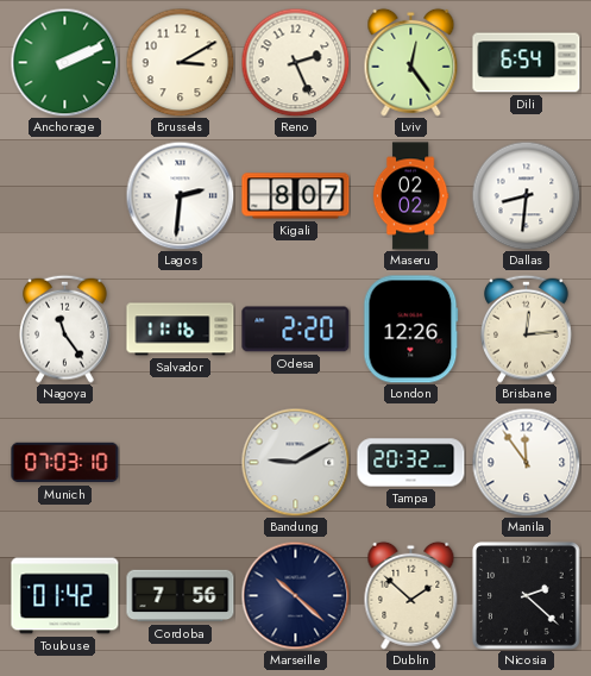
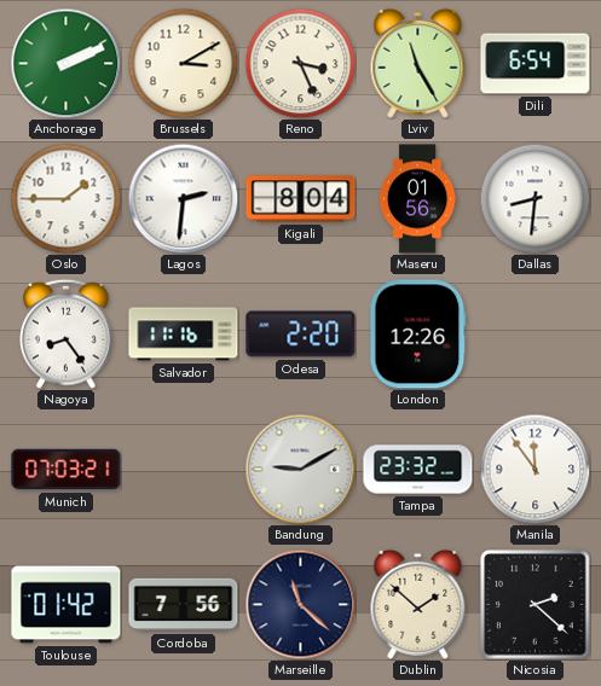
Reno: 2:26 -> 3:26
Lviv: 12:24 -> 11:25
Oslo: none -> 1:45
Kigali: 8:07 -> 8:04
Maseru: 02:02 -> 01:56
Nagoya: 11:24 -> 8:24
Brisbane: 12:14 -> none
Munich: 07:03:10 -> 07:03:21
Tampa: 20:32 -> 23:32
Marseille: 10:22 -> 11:22
